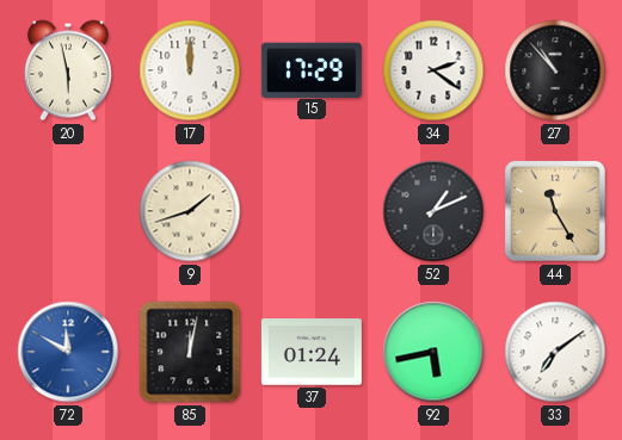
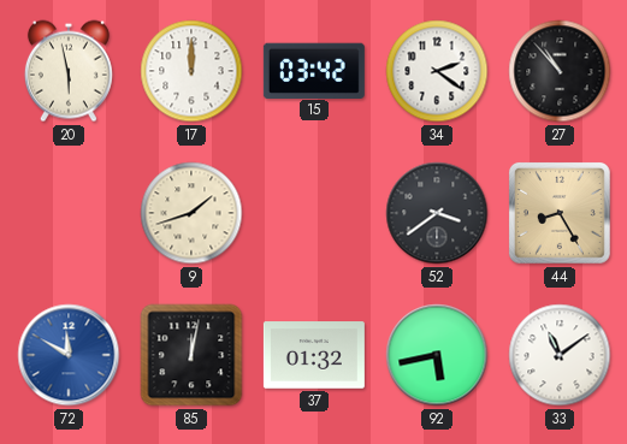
15: 17:29 -> 03:42
52: 1:11 -> 3:39
44: 11:25 -> 8:25
37: 01:24 -> 01:32
33: 7:09 -> 11:09
